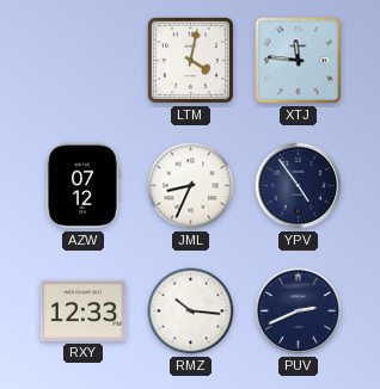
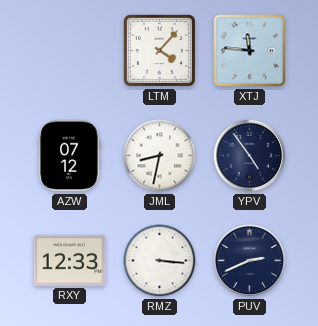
LTM: 4:02 -> 4:07
JML: 8:34 -> 8:32
RMZ: 10:16 -> 3:16
